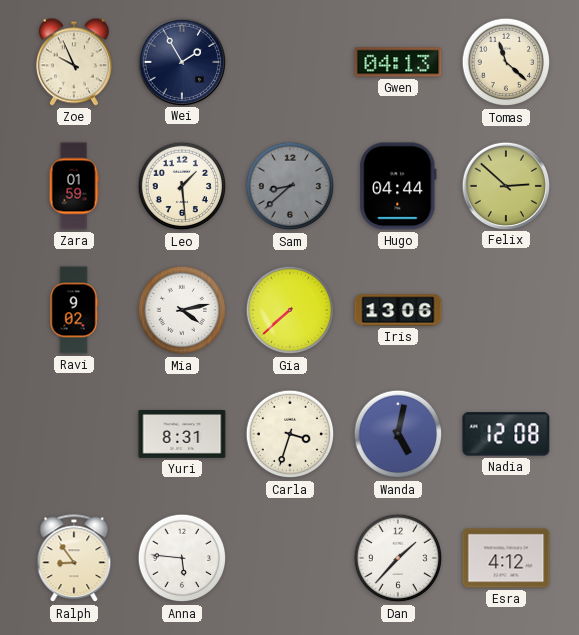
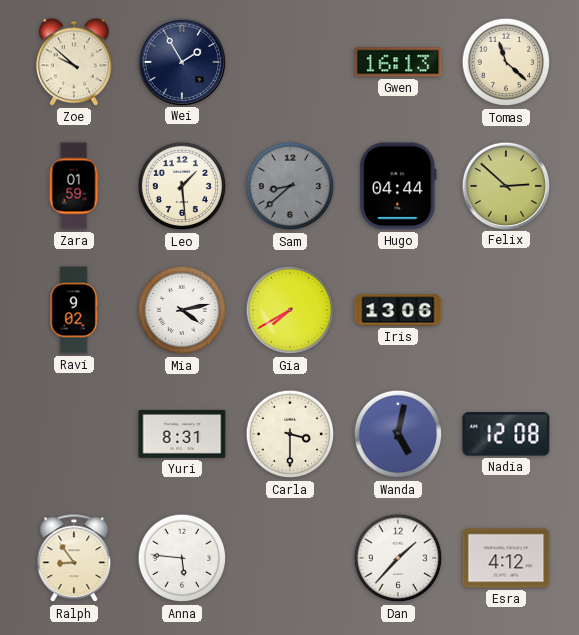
Zoe: 9:56 -> 9:52
Gwen: 04:13 -> 16:13
Gia: 7:38 -> 7:40
Carla: 3:33 -> 3:30
